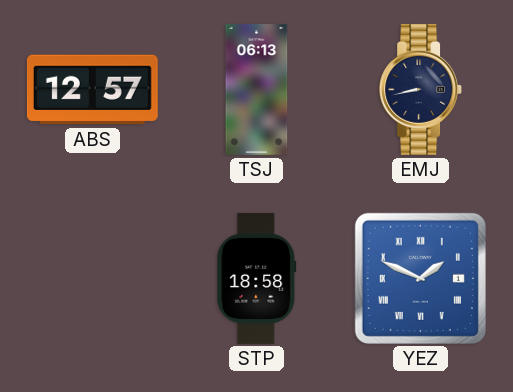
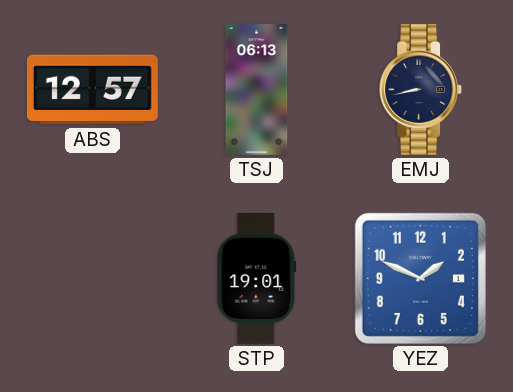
STP: 18:58 -> 19:01
YEZ numerals: Roman -> Arabic
